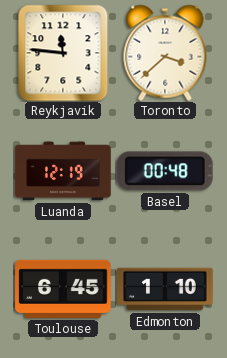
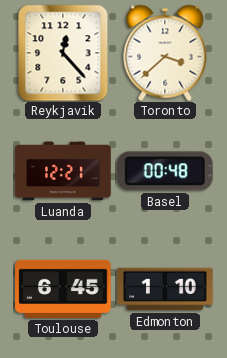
Reykjavik: 11:46 -> 12:23
Luanda: 12:19 -> 12:21
